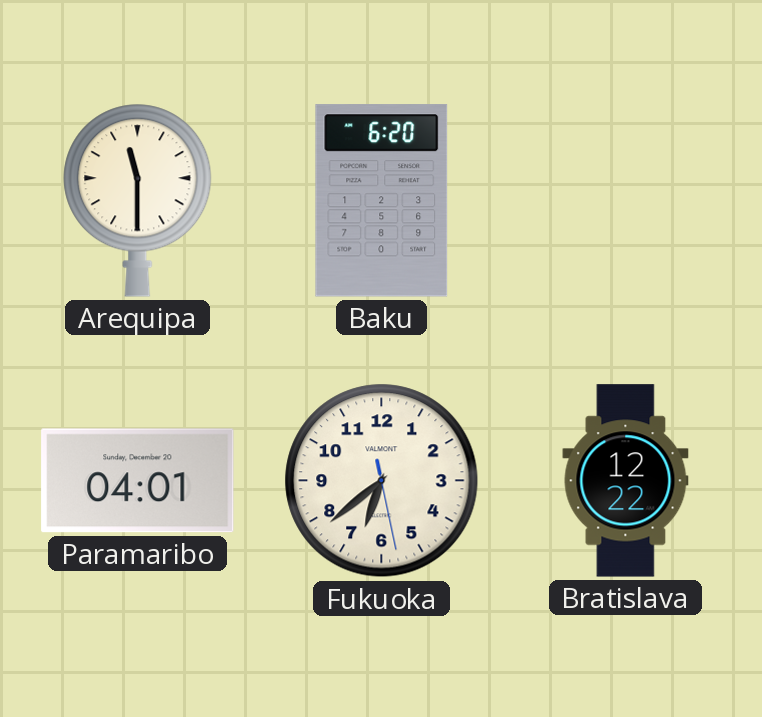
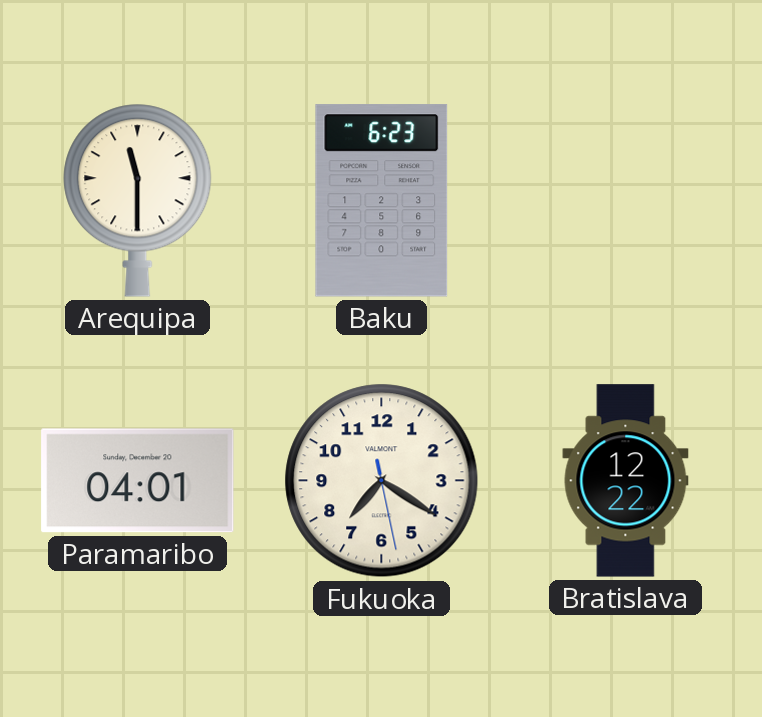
Baku: 6:20 -> 6:23
Fukuoka: 6:38 -> 7:20
